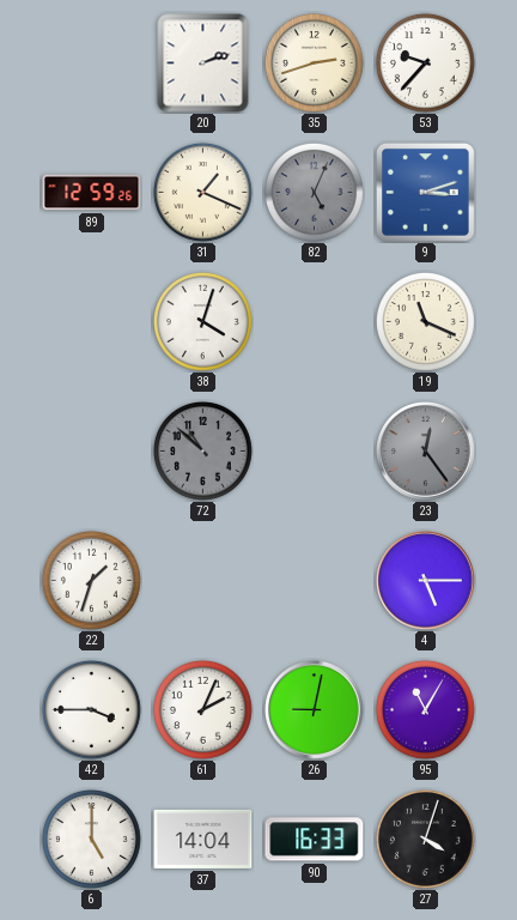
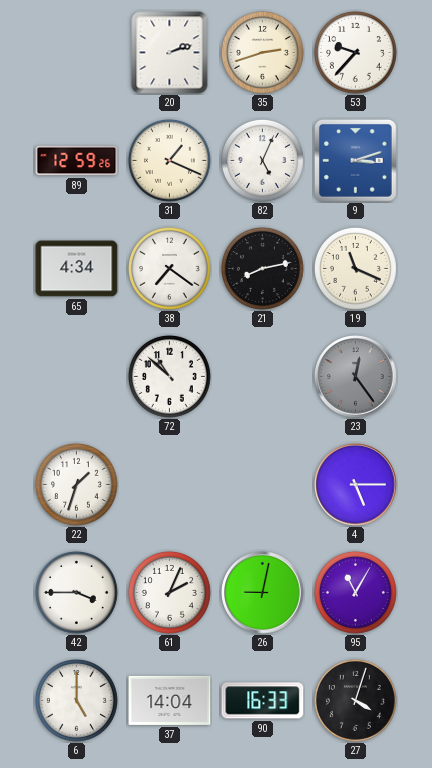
82 dial: grey -> white
65: none -> 4:34
38: 4:03 -> 7:21
21: none -> 8:13
72 dial: grey -> white
